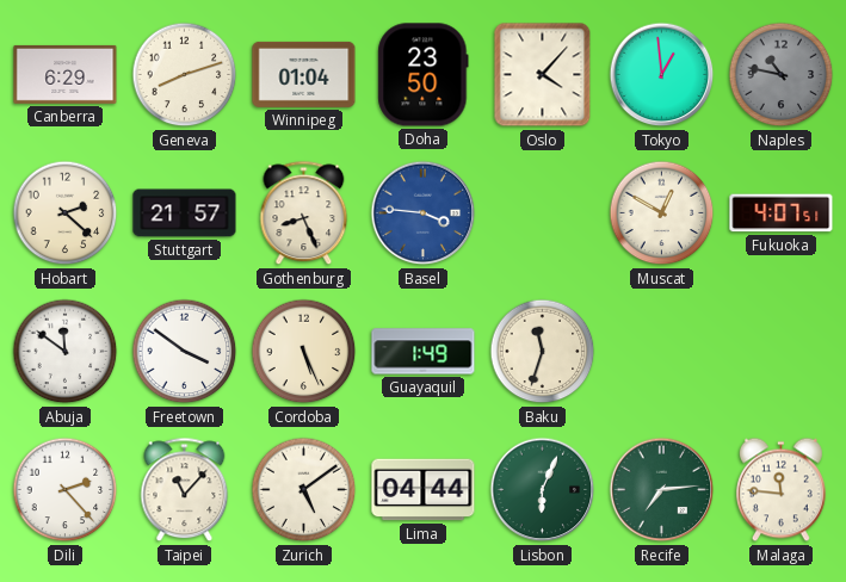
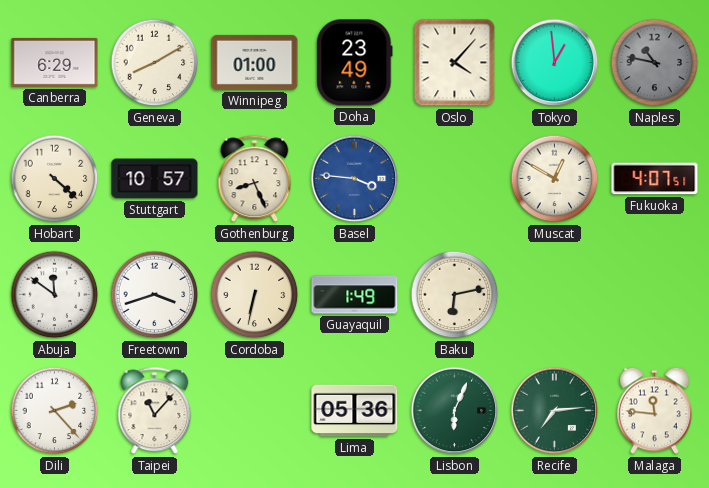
Geneva: 8:12 -> 8:10
Winnipeg: 01:04 -> 01:00
Doha: 23:50 -> 23:49
Hobart: 2:22 -> 4:22
Stuttgart: 21:57 -> 10:57
Freetown: 3:51 -> 3:42
Cordoba: 5:26 -> 6:32
Baku: 11:33 -> 6:13
Zurich: 5:09 -> none
Lima: 04:44 -> 05:36
